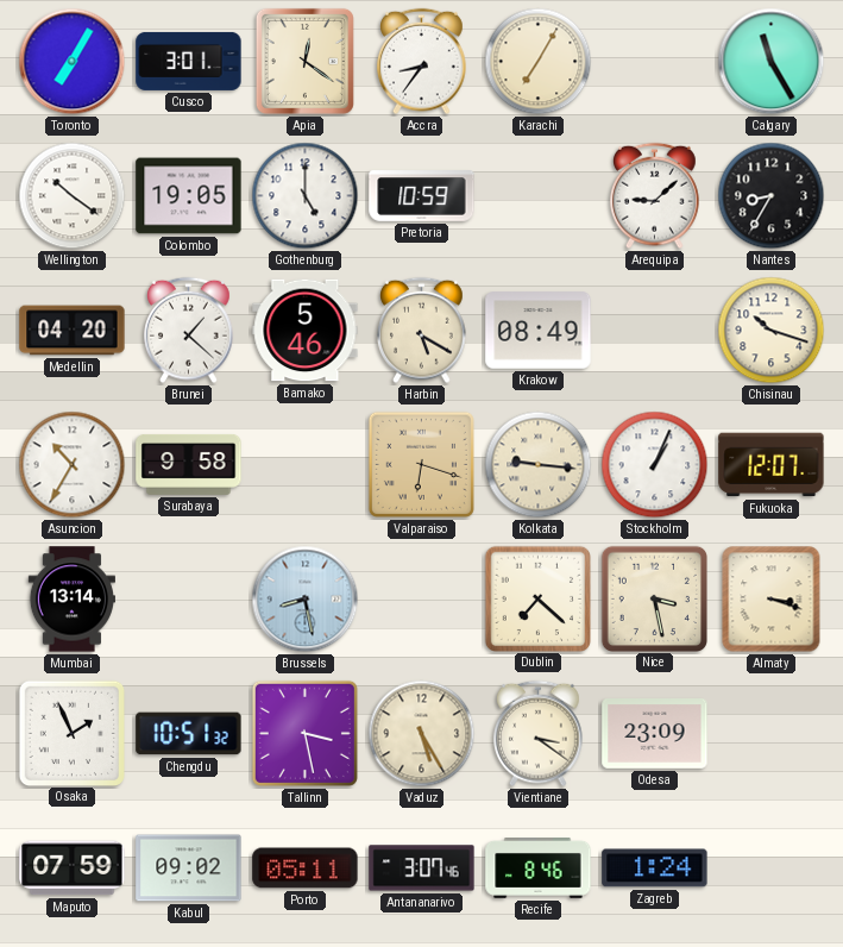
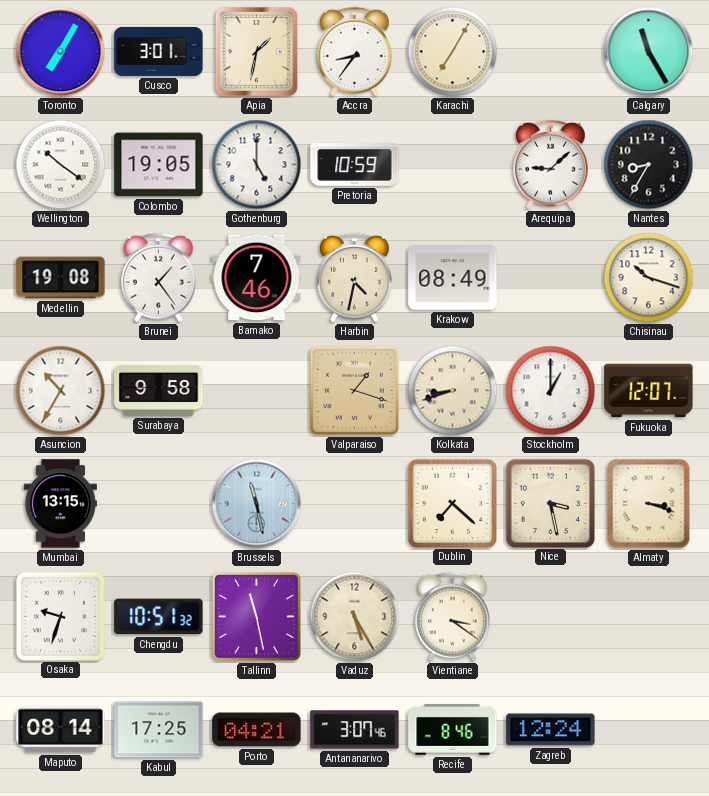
Apia: 12:21 -> 1:32
Medellin: 04:20 -> 19:08
Brunei: 1:22 -> 1:24
Bamako: 5:46 -> 7:46
Harbin: 5:20 -> 4:32
Valparaiso: 6:18 -> 1:18
Kolkata: 9:16 -> 8:42
Stockholm: 1:04 -> 1:00
Mumbai: 13:14 -> 13:15
Brussels: 8:28 -> 11:28
Osaka: 1:56 -> 9:33
Tallinn: 3:28 -> 11:28
Odesa: 23:09 -> none
Maputo: 07:59 -> 08:14
Kabul: 09:02 -> 17:25
Porto: 05:11 -> 04:21
Zagreb: 1:24 -> 12:24
